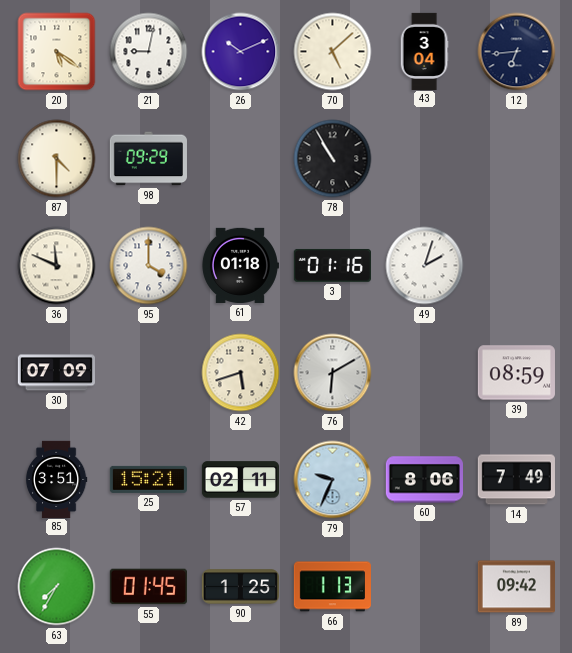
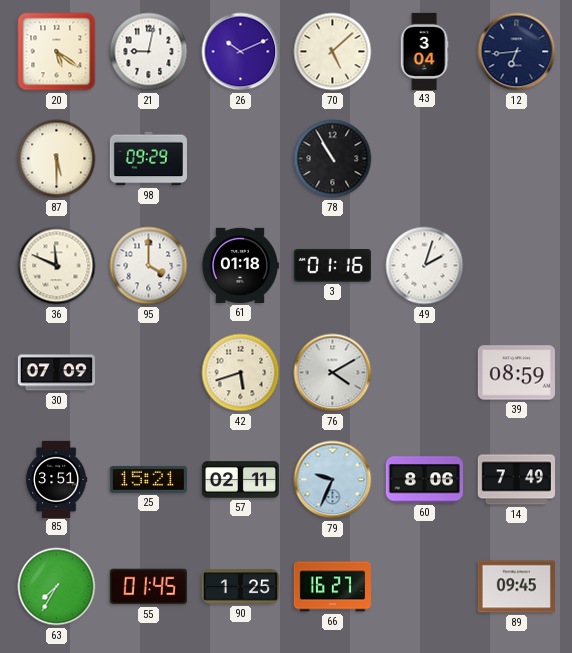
87: 4:30 -> 5:30
76: 6:10 -> 4:10
66: 1:13 -> 16:27
89: 09:42 -> 09:45
